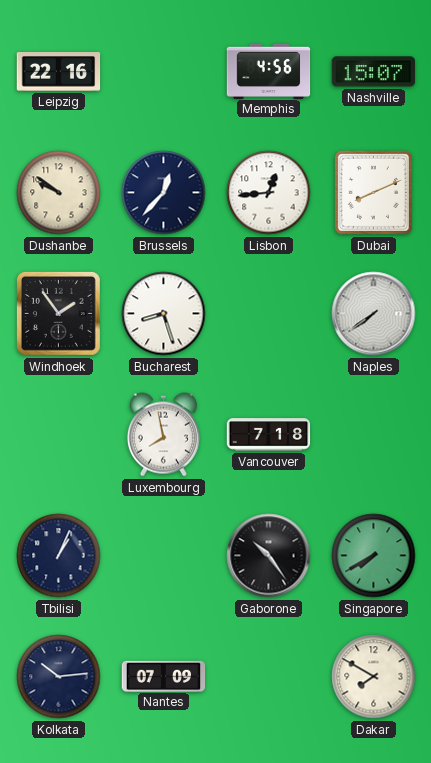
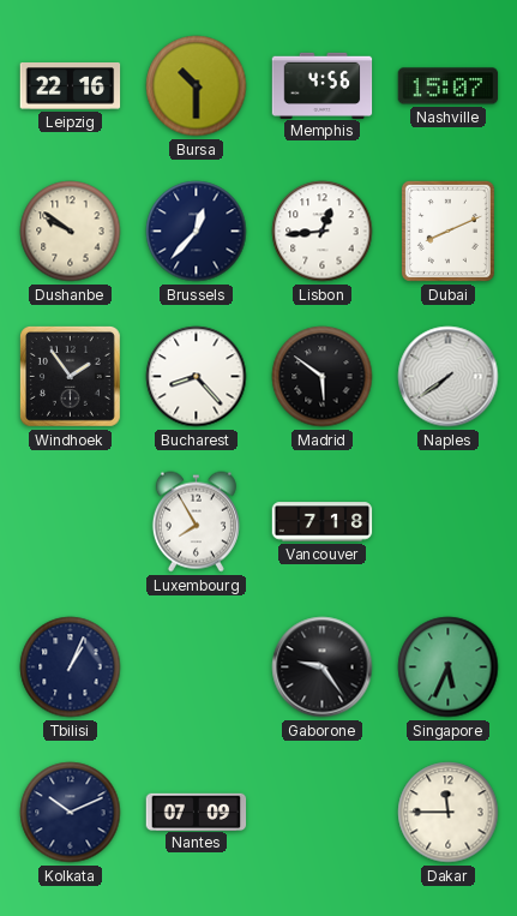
Bursa: none -> 10:30
Bucharest: 8:27 -> 8:23
Madrid: none -> 5:51
Luxembourg: 7:58 -> 7:55
Gaborone: 10:24 -> 9:24
Singapore: 7:40 -> 5:34
Kolkata: 10:14 -> 10:11
Dakar: 7:50 -> 11:45
